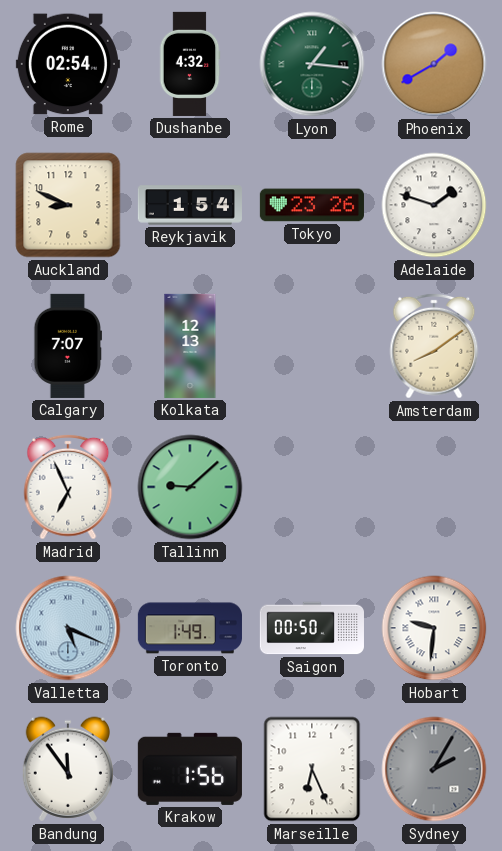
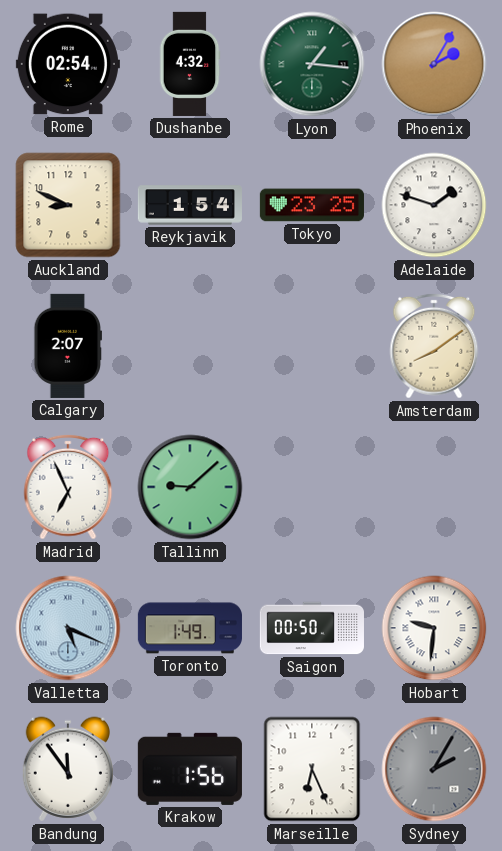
Phoenix: 1:40 -> 2:05
Tokyo: 23:26 -> 23:25
Calgary: 7:07 -> 2:07
Kolkata: 12:13 -> none
